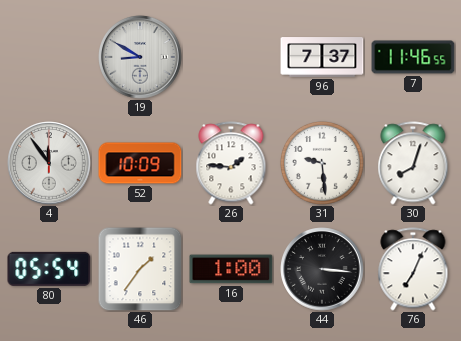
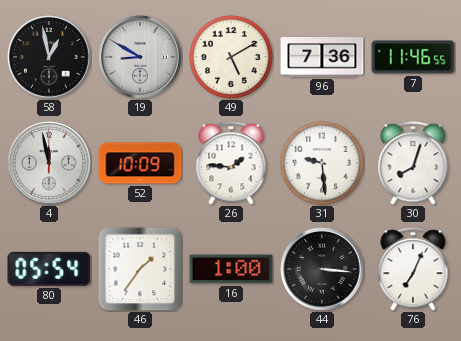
58: none -> 12:58
49: none -> 5:10
96: 7:37 -> 7:36
4: 11:54 -> 11:58
